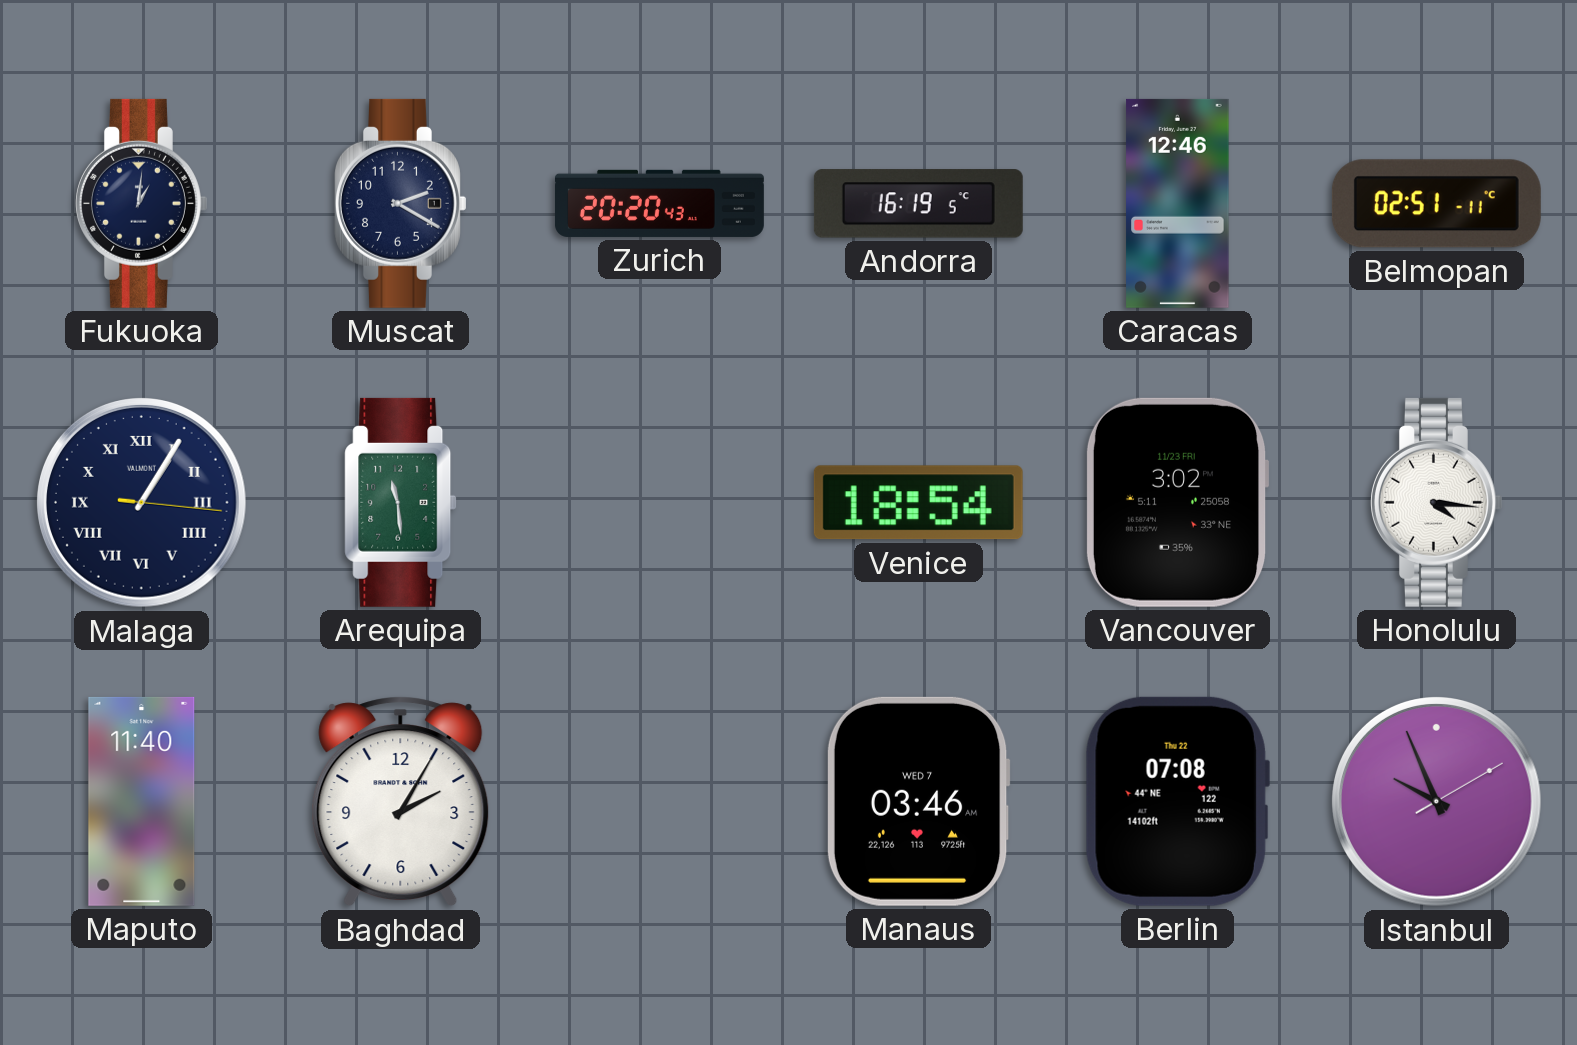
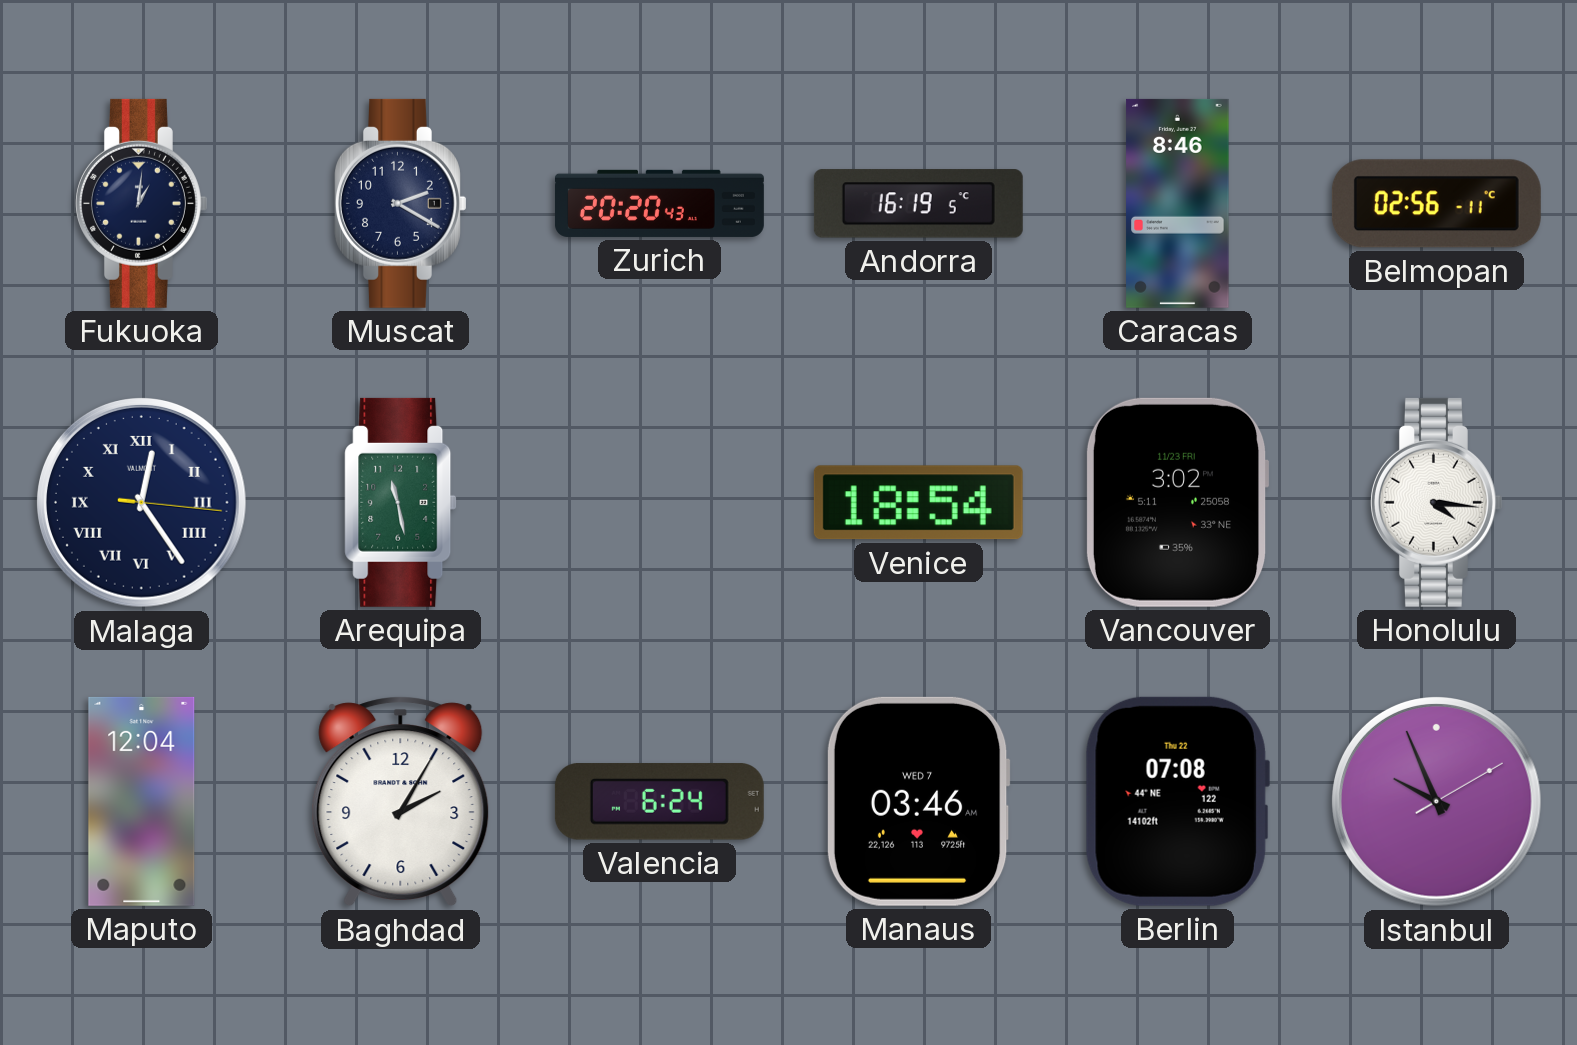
Caracas: 12:46 -> 8:46
Belmopan: 02:51 -> 02:56
Malaga: 1:05 -> 12:24
Arequipa: 11:29 -> 11:28
Maputo: 11:40 -> 12:04
Valencia: none -> 6:24
